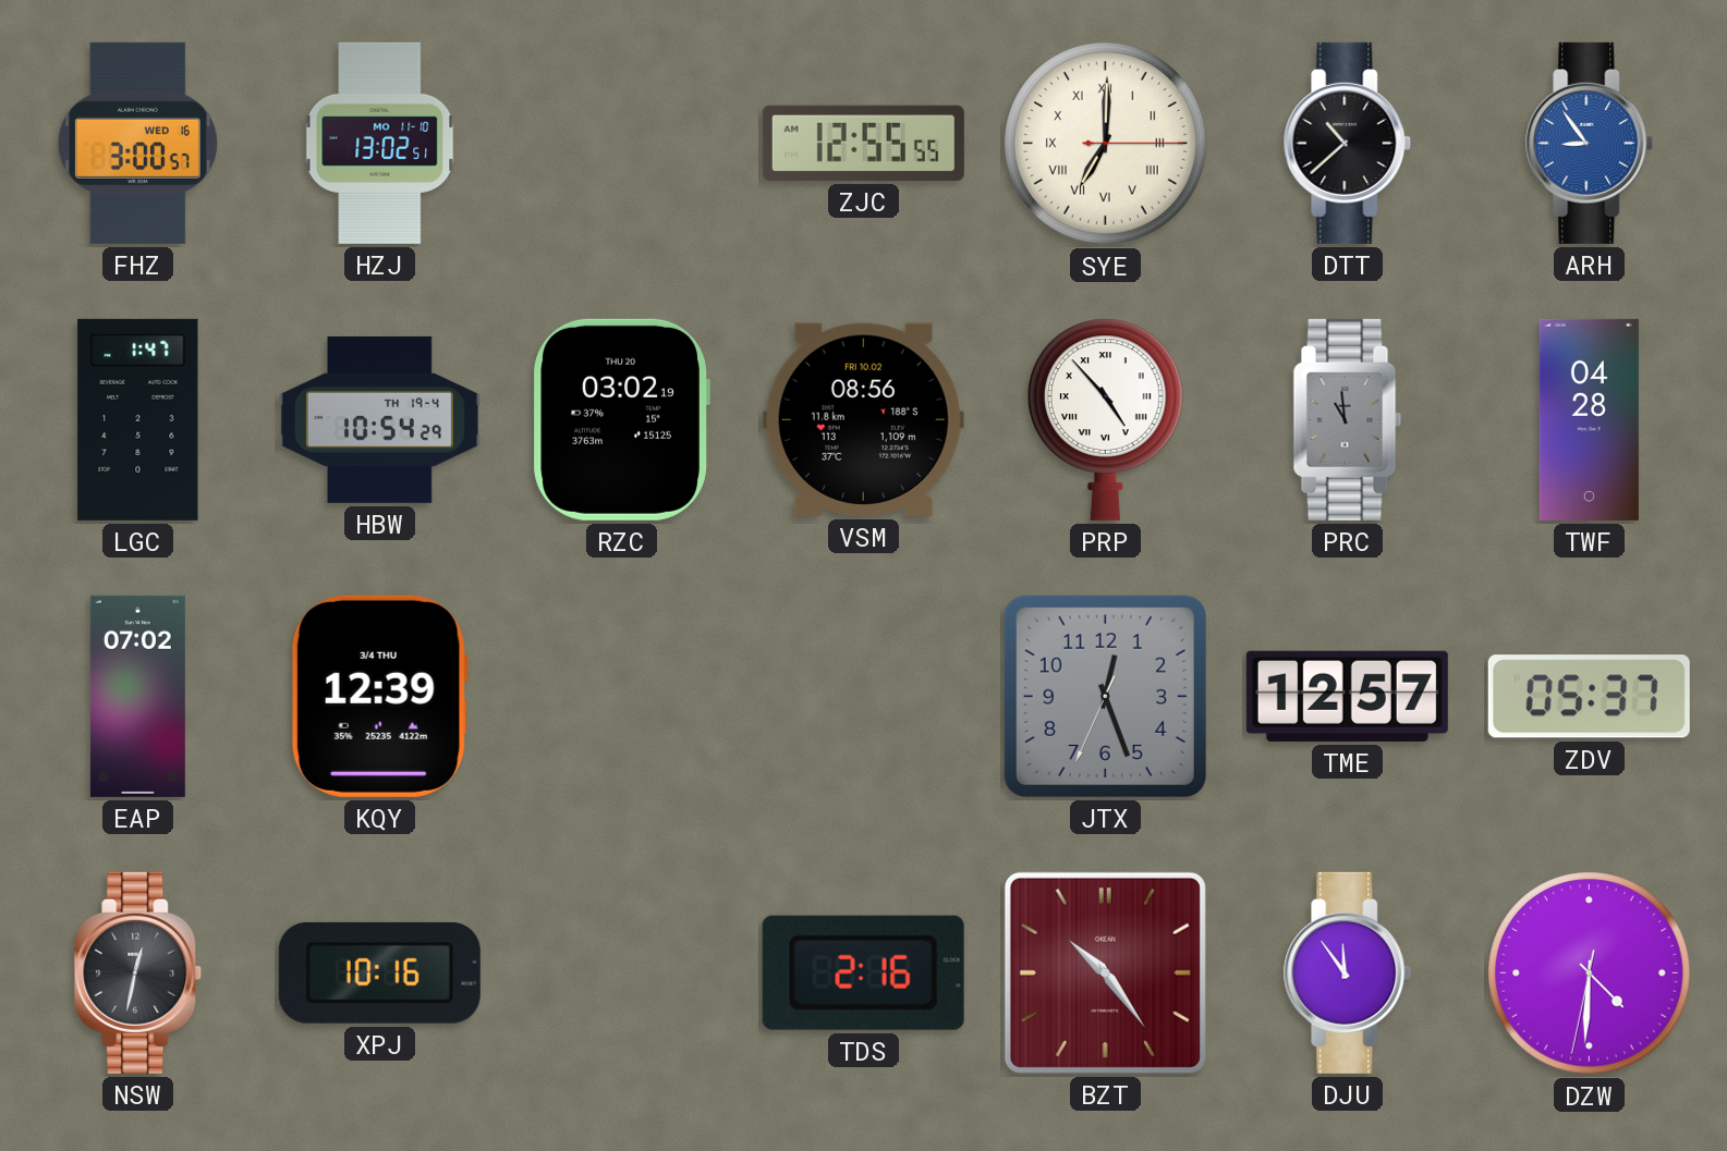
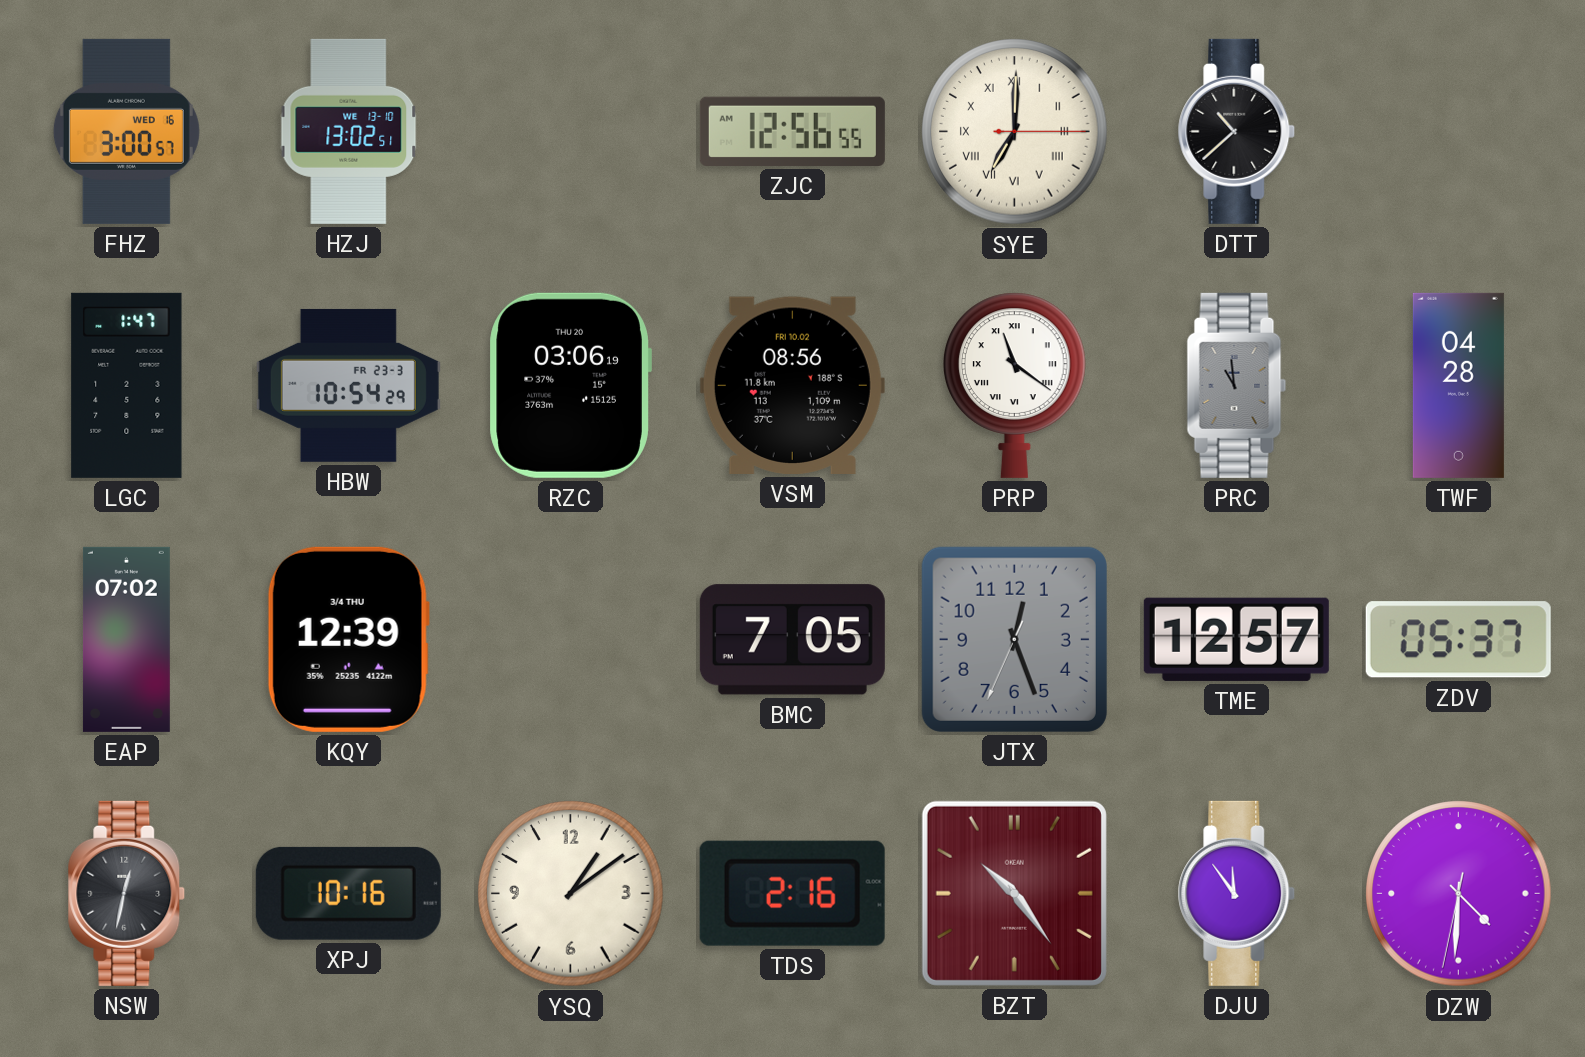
HZJ date: MO 11-10 -> WE 13-10
ZJC: 12:55 -> 12:56
ARH: 8:54 -> none
HBW date: TH 19-4 -> FR 23-3
RZC: 03:02 -> 03:06
PRP: 4:53 -> 11:21
BMC: none -> 7:05
YSQ: none -> 1:09
